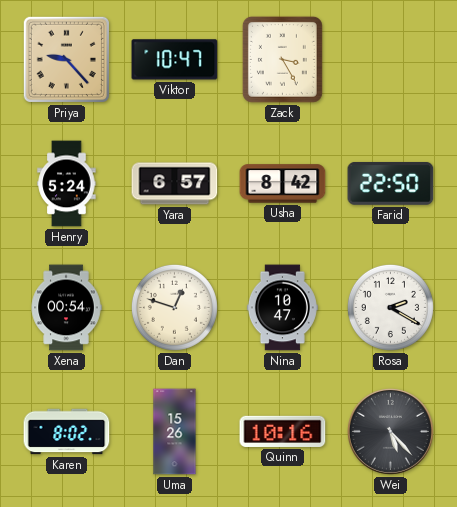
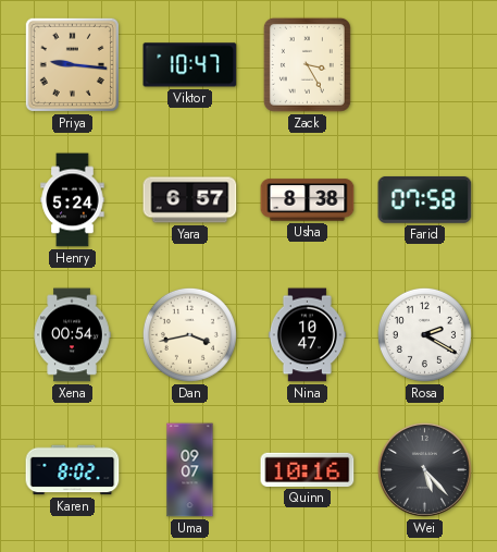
Priya: 9:23 -> 9:16
Usha: 8:42 -> 8:38
Farid: 22:50 -> 07:58
Dan: 12:48 -> 3:43
Uma: 15:26 -> 09:07
